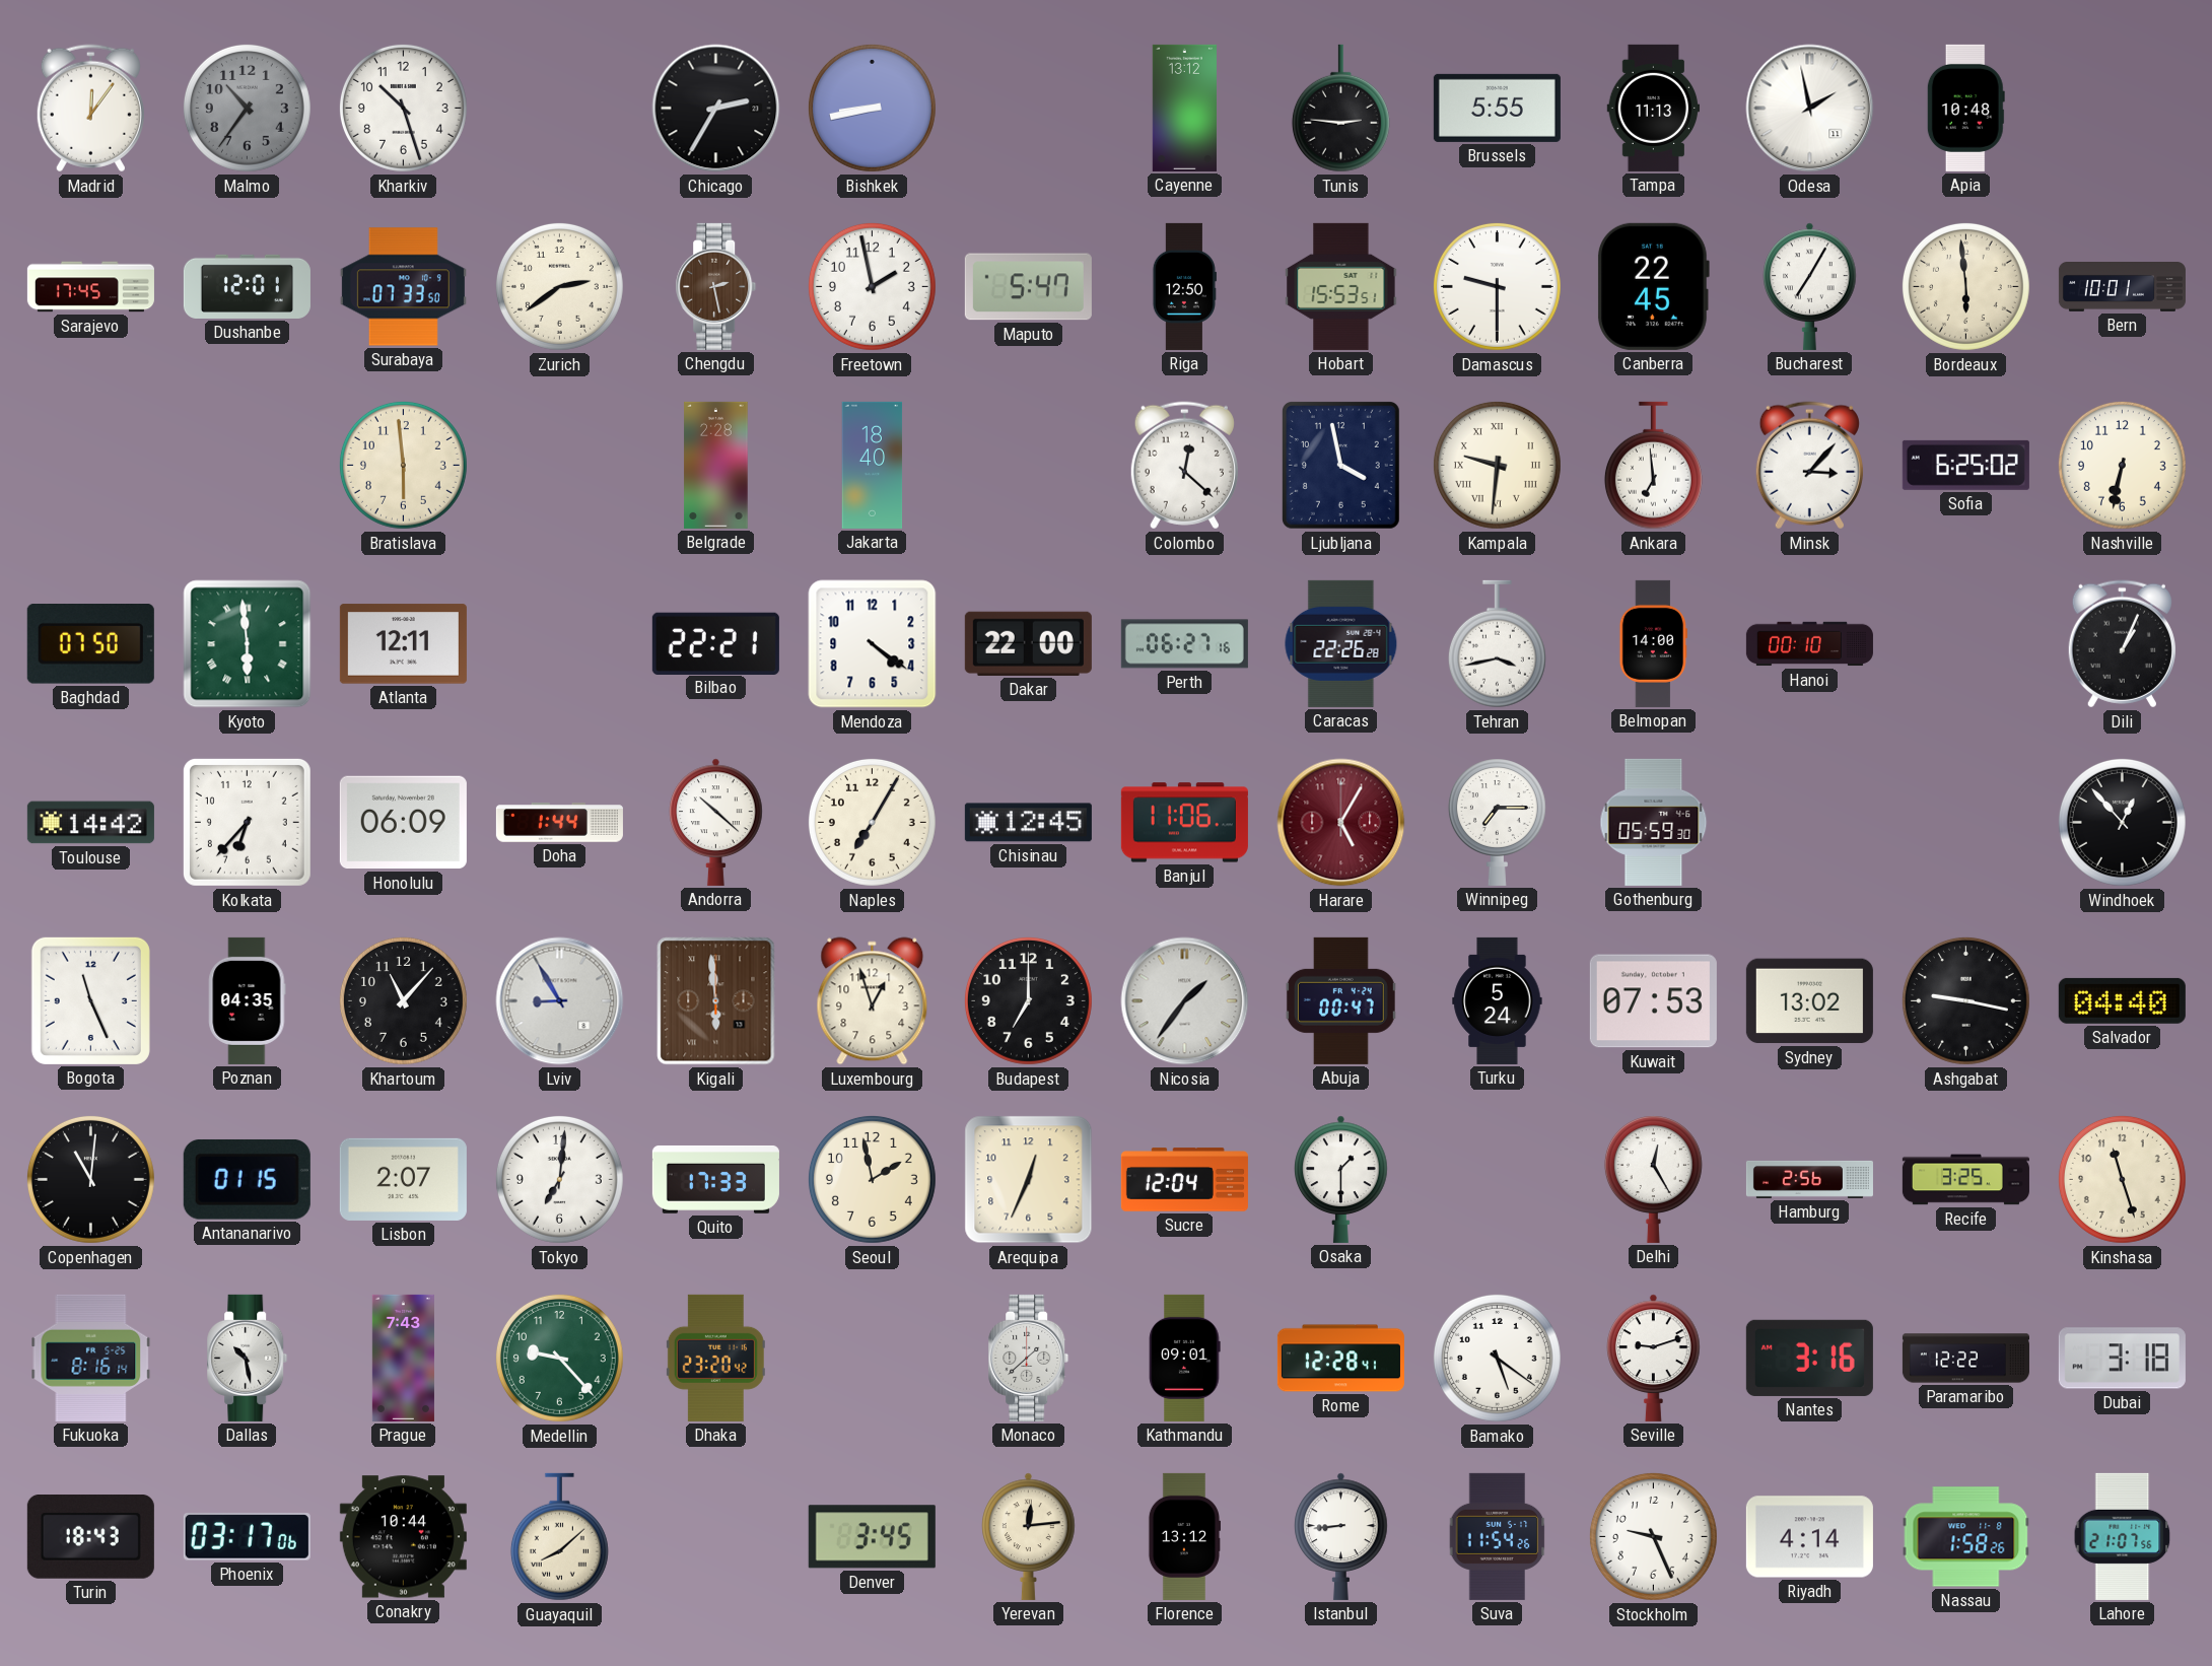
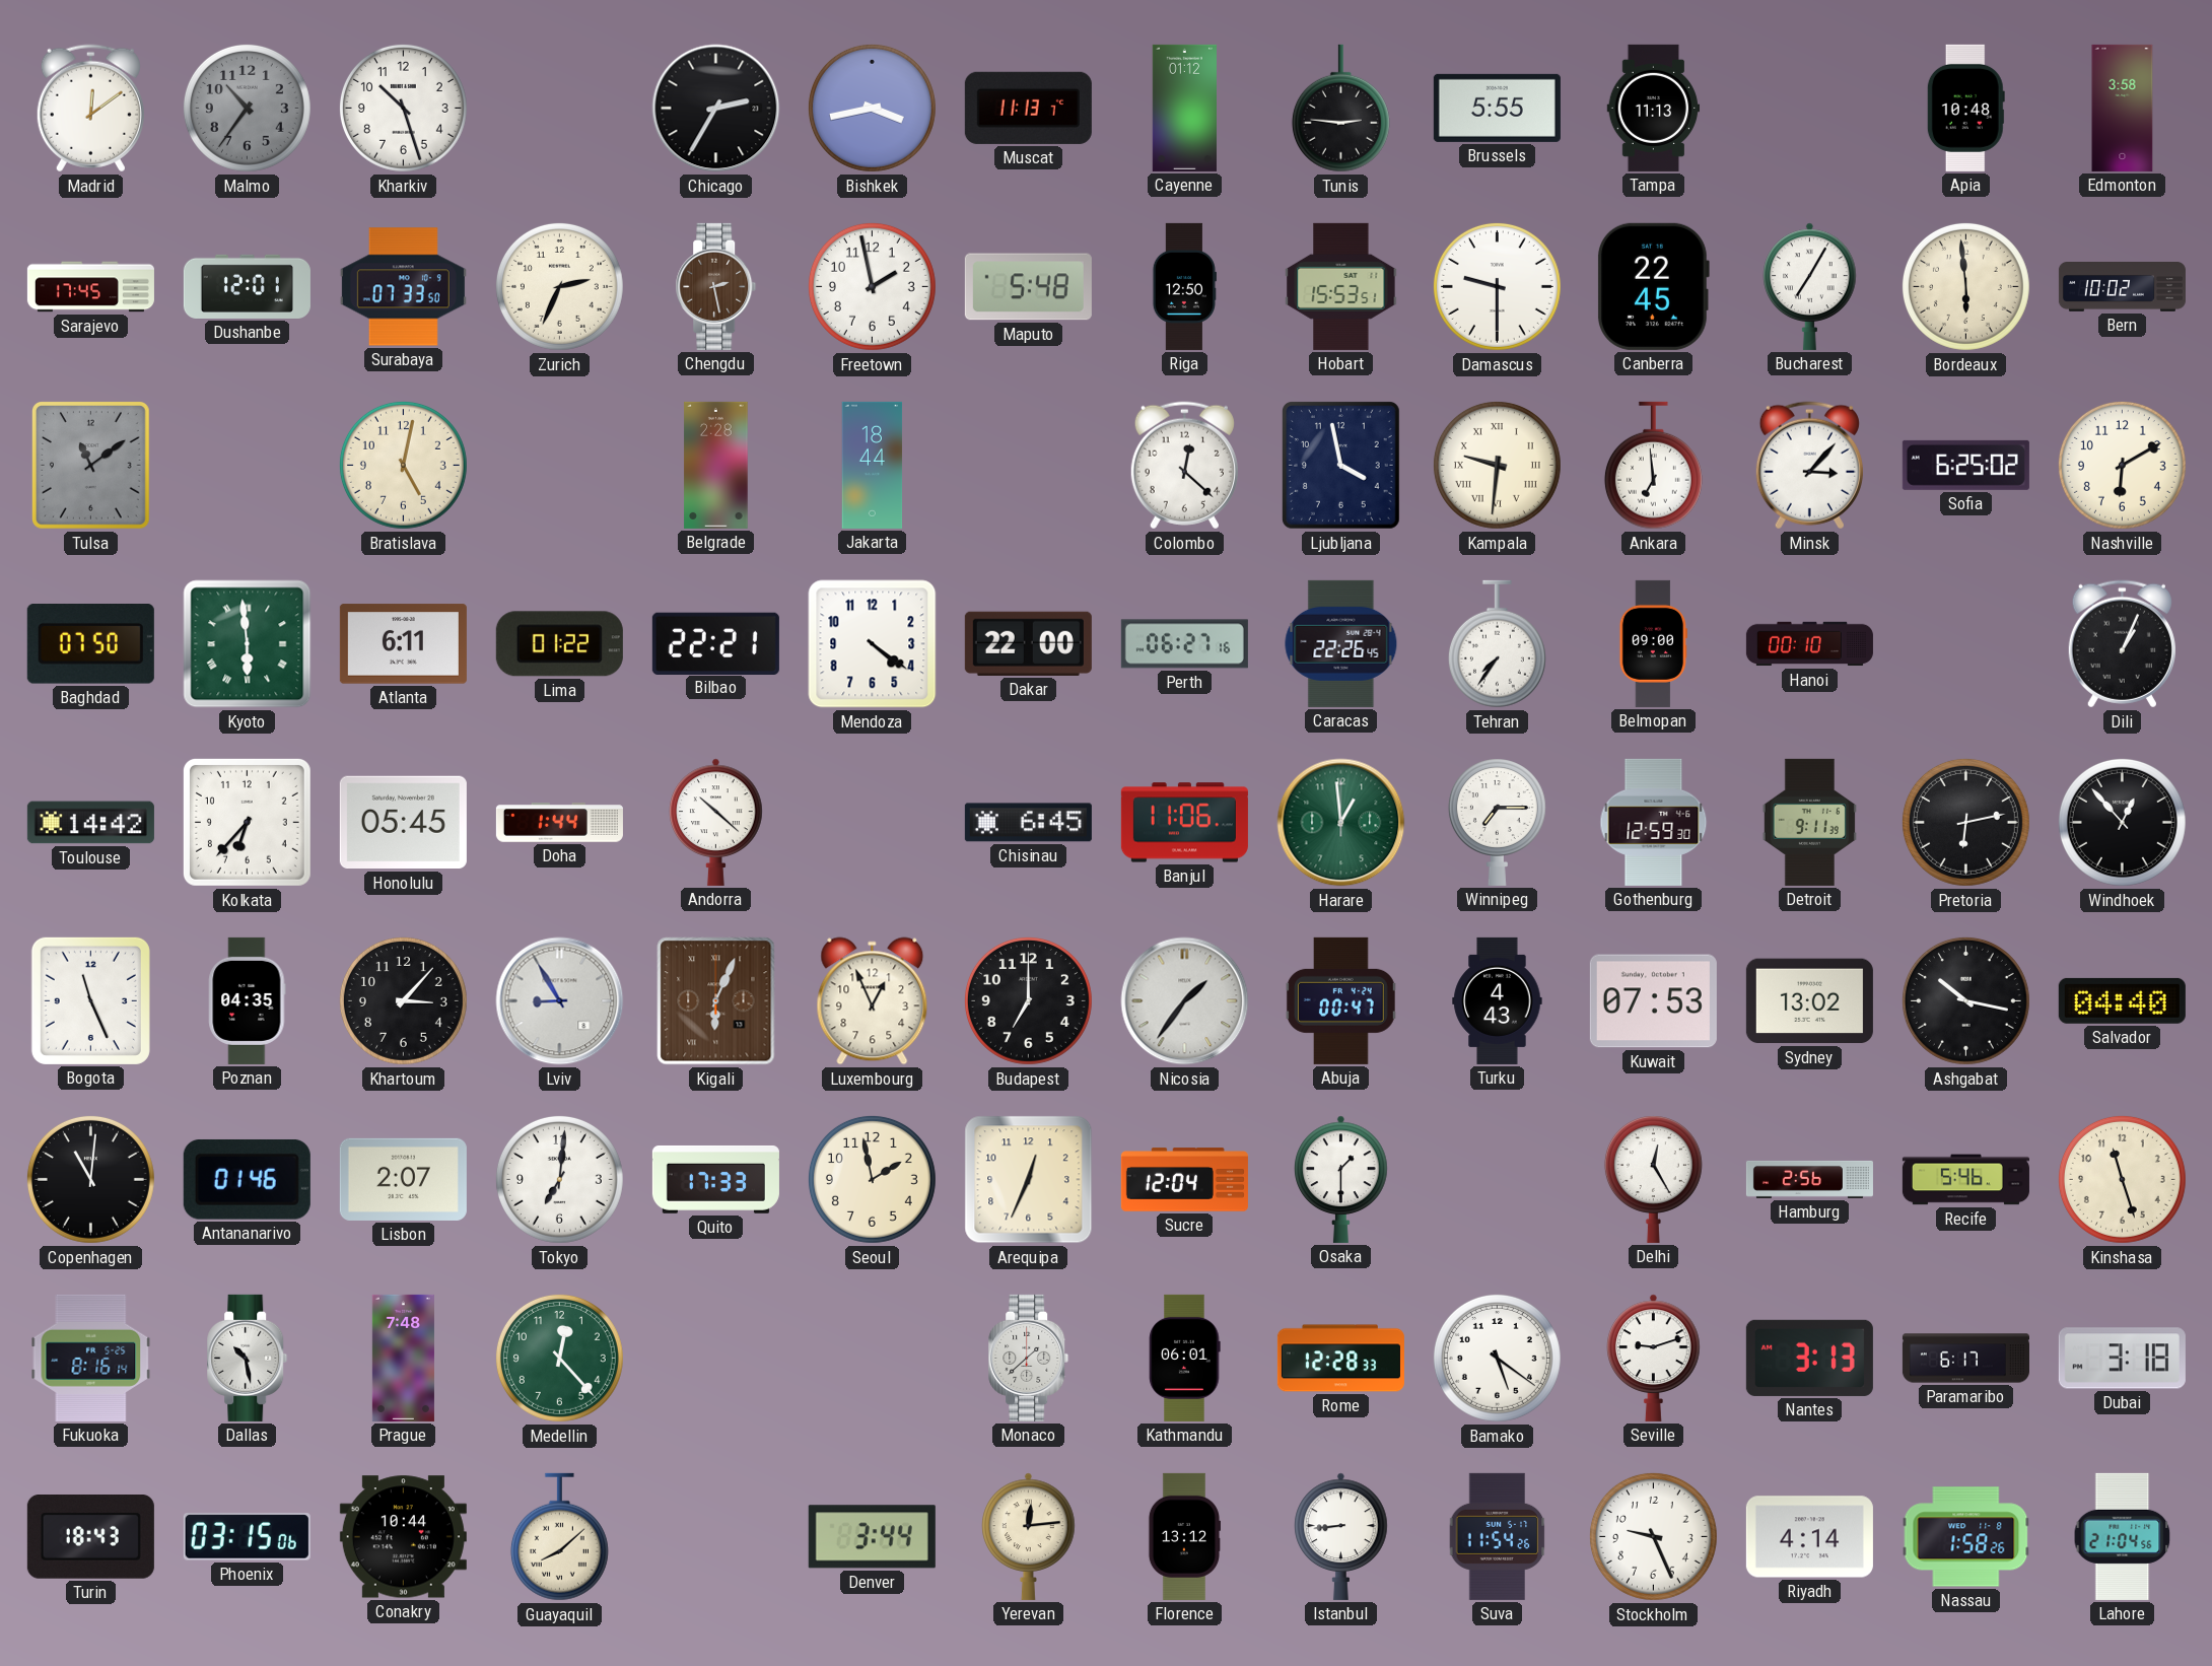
Madrid: 12:06 -> 12:09
Bishkek: 8:43 -> 3:43
Muscat: none -> 11:13
Cayenne: 13:12 -> 01:12
Odesa: 1:58 -> none
Edmonton: none -> 3:58
Zurich: 2:39 -> 2:34
Maputo: 5:47 -> 5:48
Bern: 10:01 -> 10:02
Tulsa: none -> 11:09
Bratislava: 5:59 -> 5:02
Jakarta: 18:40 -> 18:44
Nashville: 6:32 -> 6:10
Atlanta: 12:11 -> 6:11
Lima: none -> 01:22
Caracas: 22:26:28 -> 22:26:45
Tehran: 3:43 -> 7:36
Belmopan: 14:00 -> 09:00
Honolulu: 06:09 -> 05:45
Naples: 7:05 -> none
Chisinau: 12:45 -> 6:45
Harare: 5:05 -> 12:59
Harare dial: burgundy -> green
Gothenburg: 05:59 -> 12:59
Detroit: none -> 9:11
Pretoria: none -> 6:13
Khartoum: 11:07 -> 3:07
Kigali: 5:59 -> 6:04
Luxembourg: 12:57 -> 12:56
Turku: 5:24 -> 4:43
Ashgabat: 9:17 -> 10:17
Antananarivo: 01:15 -> 01:46
Recife: 3:25 -> 5:46
Prague: 7:43 -> 7:48
Medellin: 9:23 -> 12:23
Dhaka: 23:20 -> none
Kathmandu: 09:01 -> 06:01
Rome: 12:28:41 -> 12:28:33
Nantes: 3:16 -> 3:13
Paramaribo: 12:22 -> 6:17
Phoenix: 03:17 -> 03:15
Denver: 3:45 -> 3:44
Lahore: 21:07 -> 21:04
